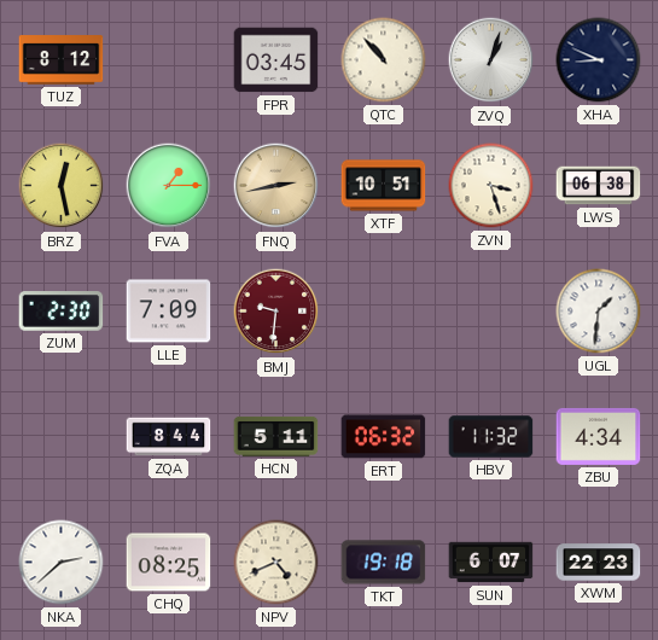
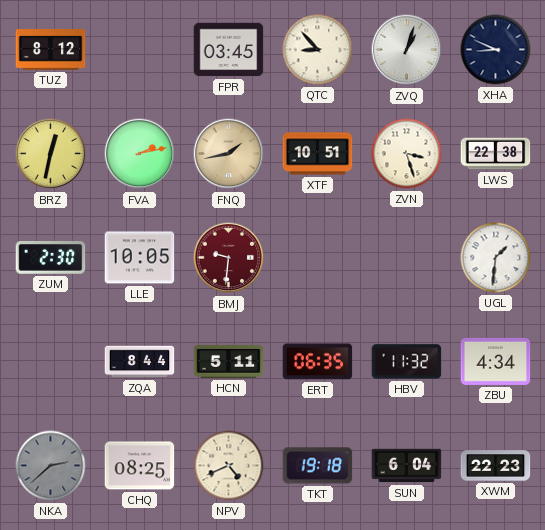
QTC: 10:53 -> 8:53
BRZ: 12:28 -> 12:32
FVA: 1:15 -> 2:13
FNQ: 2:43 -> 1:43
LWS: 06:38 -> 22:38
LLE: 7:09 -> 10:05
ERT: 06:32 -> 06:35
NKA dial: white -> grey
SUN: 6:07 -> 6:04
